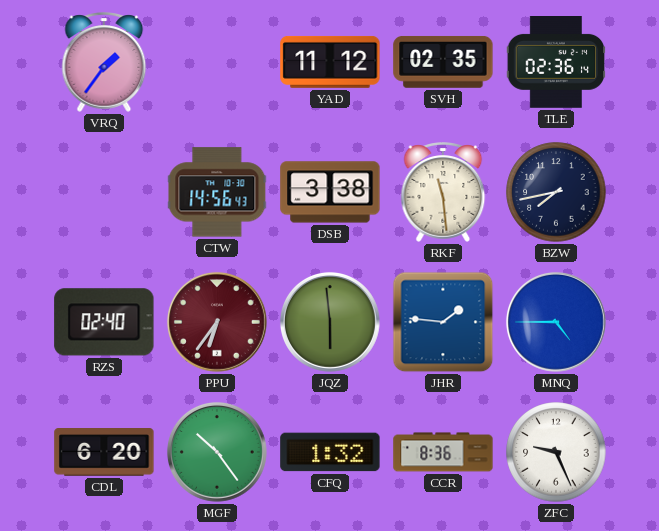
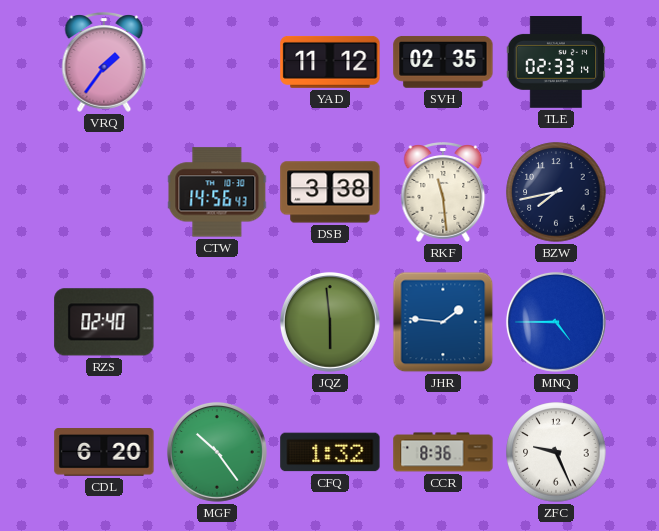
TLE: 02:36 -> 02:33
PPU: 6:36 -> none
